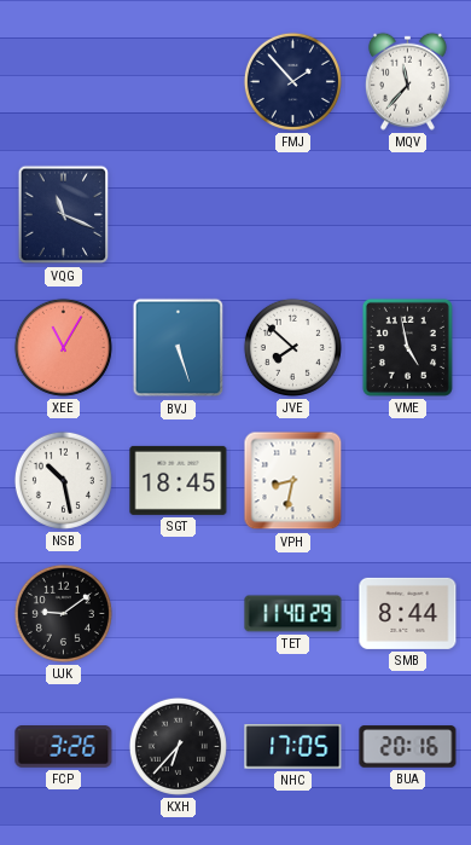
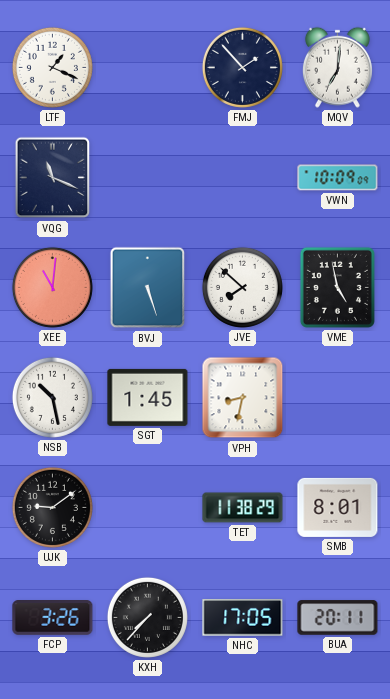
LTF: none -> 1:19
MQV: 11:37 -> 7:01
VWN: none -> 10:09
XEE: 11:05 -> 11:01
SGT: 18:45 -> 1:45
TET: 11:40 -> 11:38
SMB: 8:44 -> 8:01
KXH: 6:37 -> 7:37
BUA: 20:16 -> 20:11
